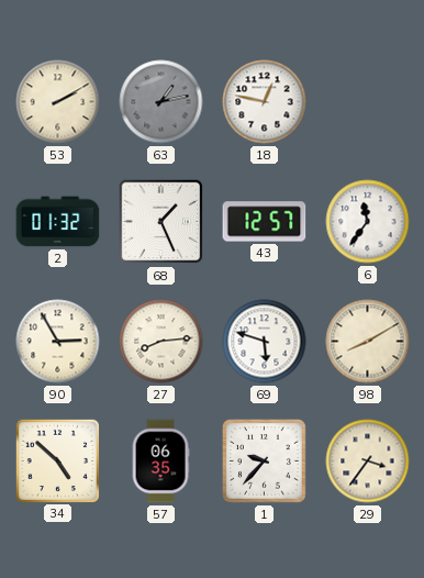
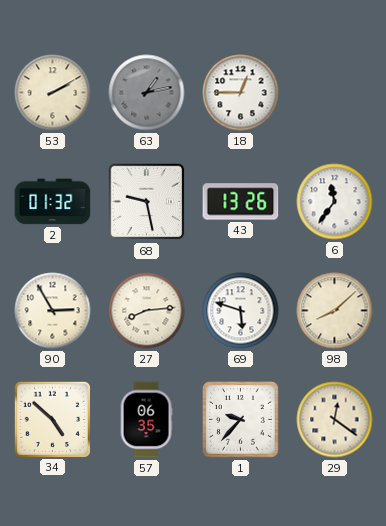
18: 12:47 -> 12:45
68: 1:26 -> 9:28
43: 12:57 -> 13:26
98: 8:10 -> 8:08
29: 3:36 -> 12:21
